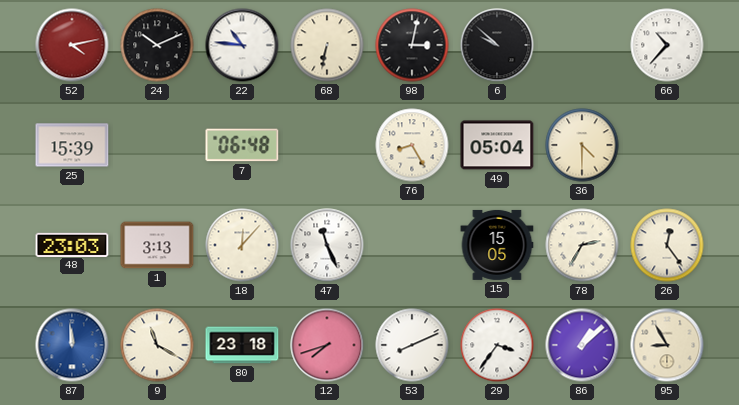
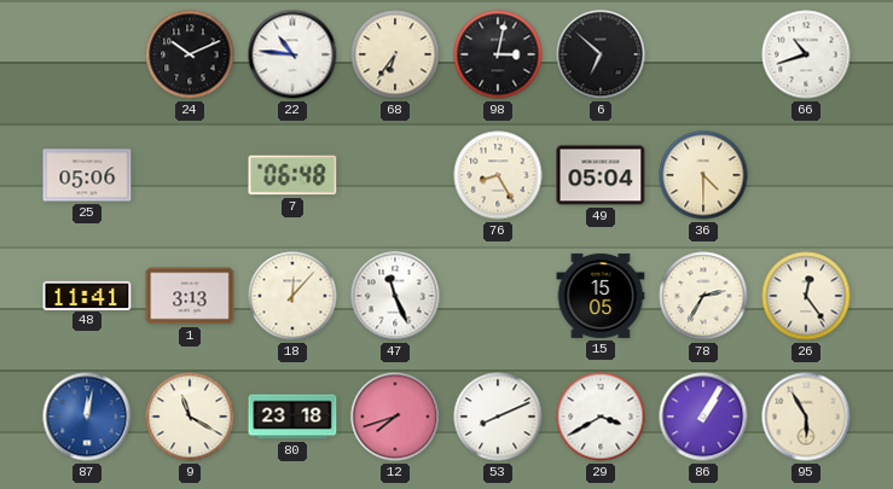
52: 4:13 -> none
68: 6:32 -> 6:36
6: 9:52 -> 6:52
66: 10:37 -> 10:42
25: 15:39 -> 05:06
48: 23:03 -> 11:41
87: 11:59 -> 12:02
29: 3:36 -> 3:40
86: 1:08 -> 1:05
95: 8:55 -> 5:55
